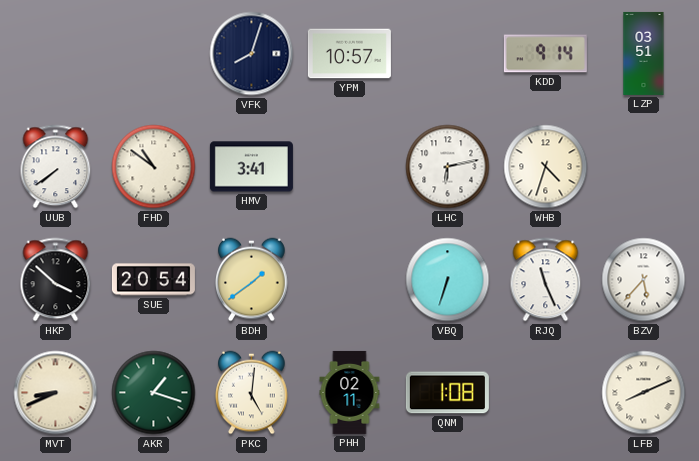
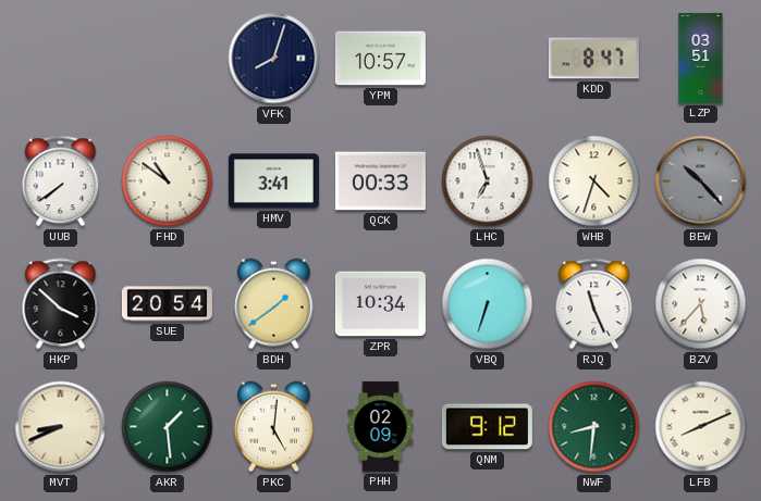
KDD: 9:14 -> 8:47
QCK: none -> 00:33
LHC: 6:13 -> 6:57
BEW: none -> 10:23
ZPR: none -> 10:34
AKR: 1:18 -> 1:29
PHH: 02:11 -> 02:09
QNM: 1:08 -> 9:12
NWF: none -> 8:31
